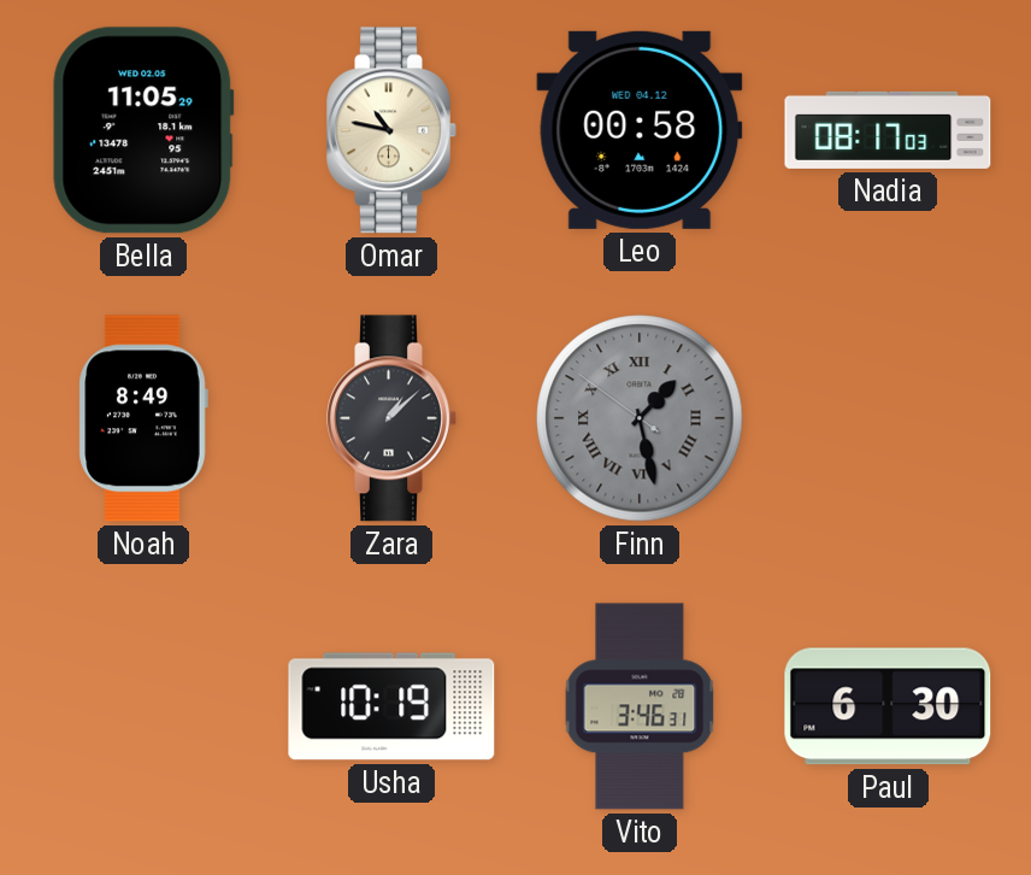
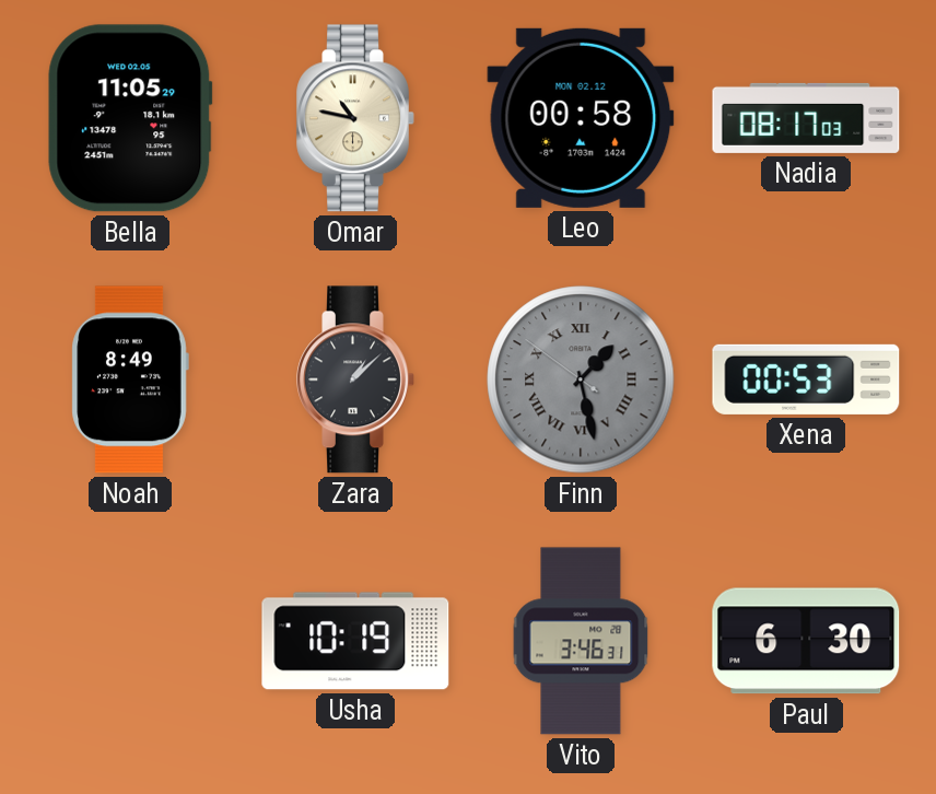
Leo date: WED 04.12 -> MON 02.12
Xena: none -> 00:53
